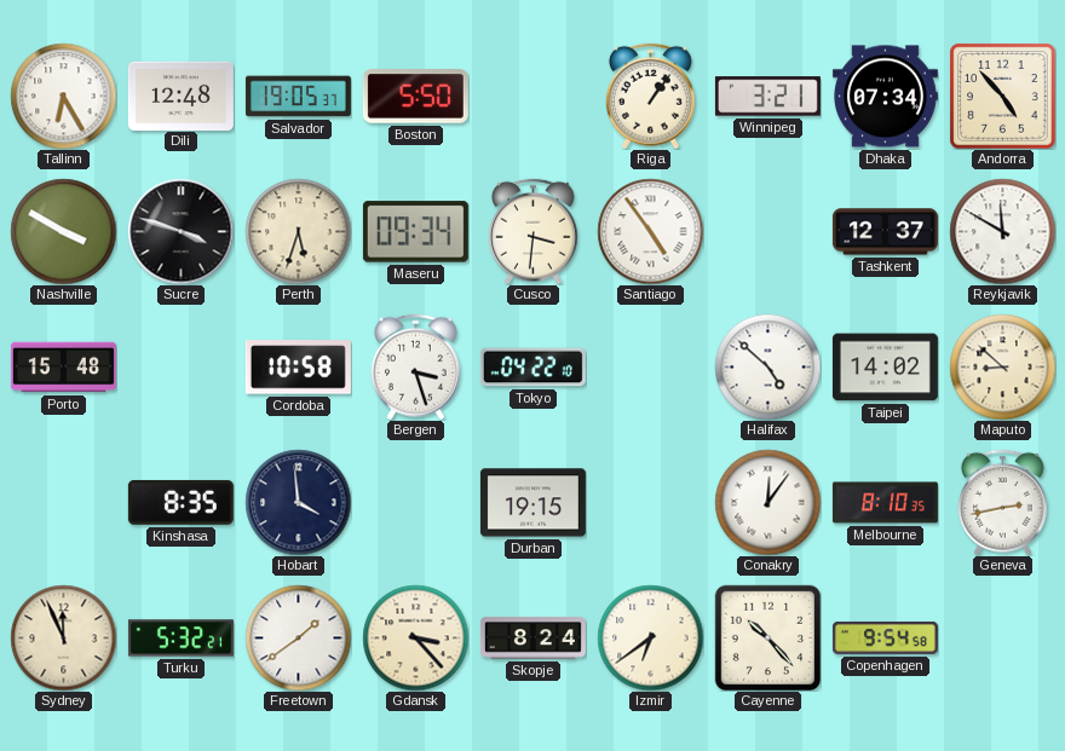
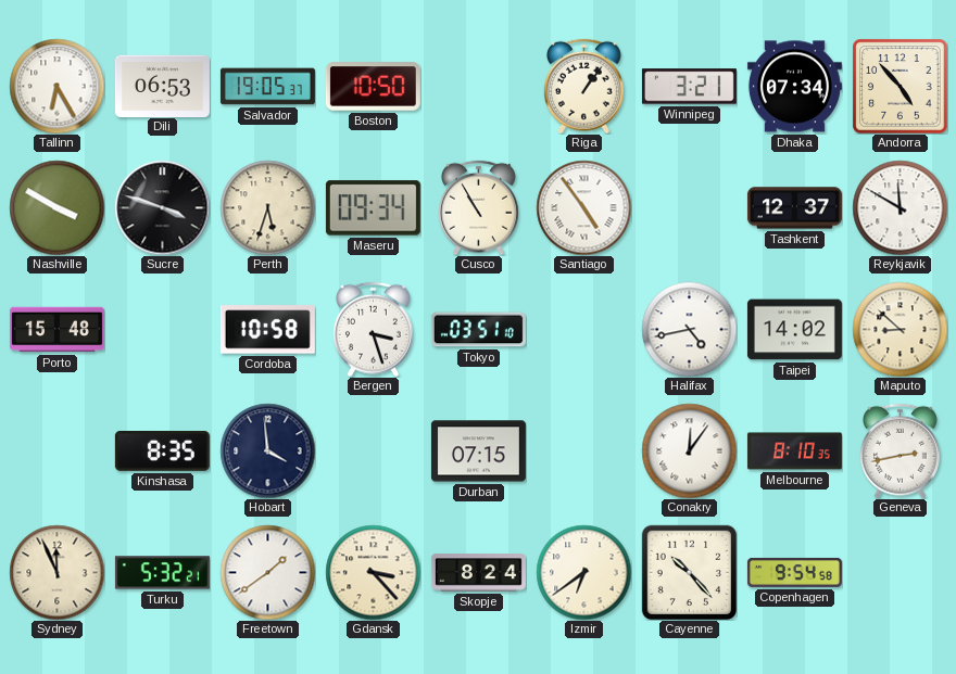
Dili: 12:48 -> 06:53
Boston: 5:50 -> 10:50
Cusco: 3:31 -> 10:55
Tokyo: 04:22 -> 03:51
Halifax: 4:52 -> 4:43
Durban: 19:15 -> 07:15
